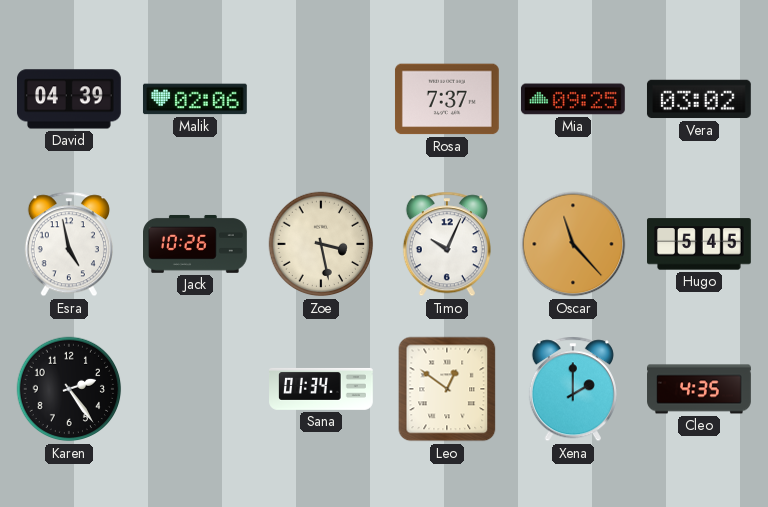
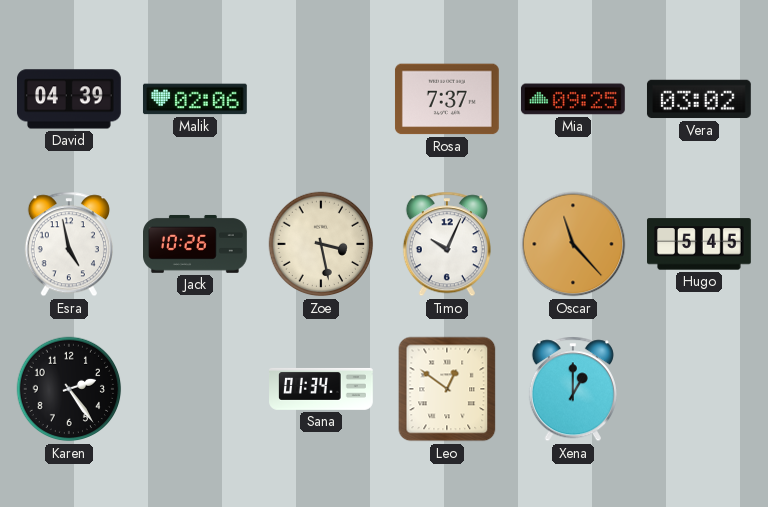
Xena: 2:00 -> 1:00
Cleo: 4:35 -> none
